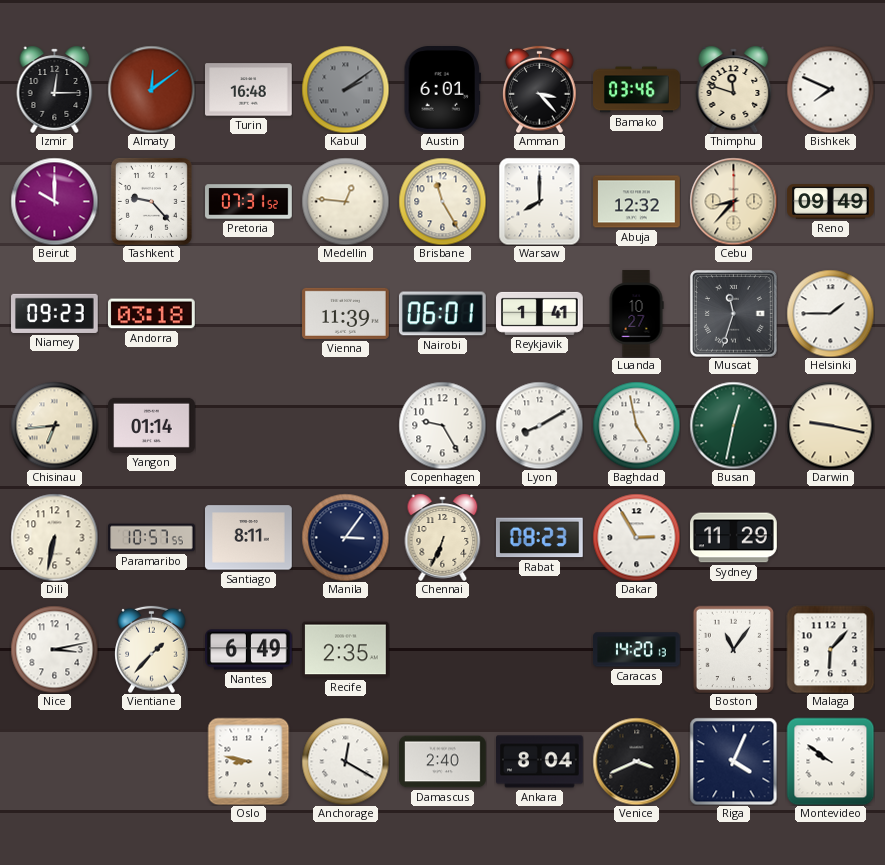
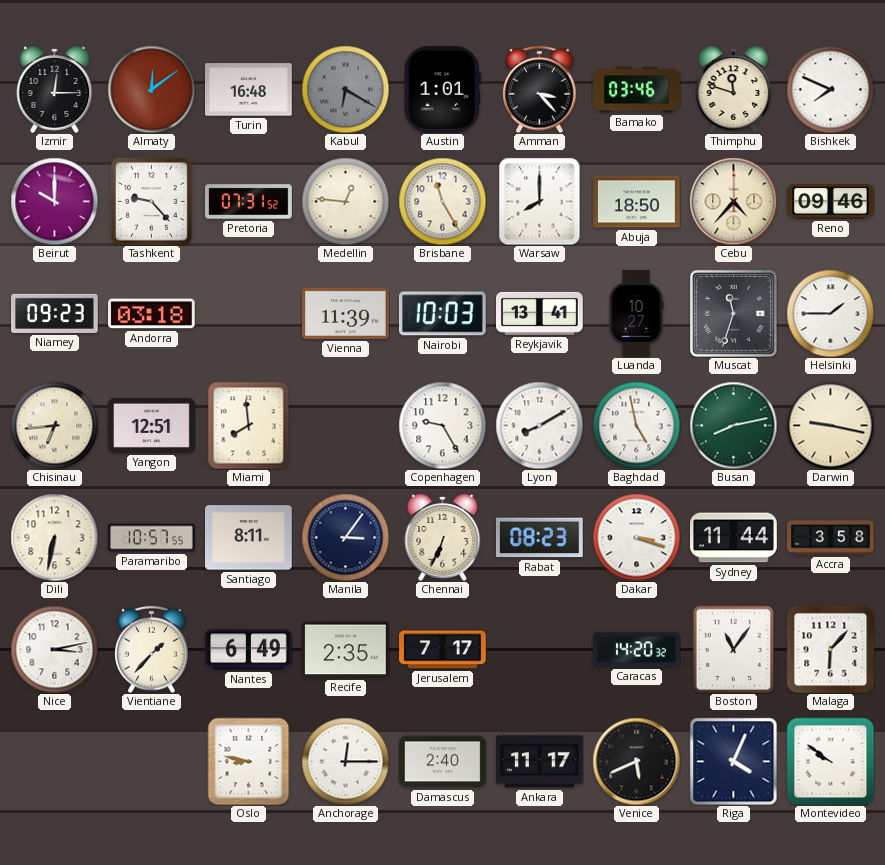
Kabul: 2:09 -> 6:20
Austin: 6:01 -> 1:01
Abuja: 12:32 -> 18:50
Cebu: 8:37 -> 4:37
Reno: 09:49 -> 09:46
Nairobi: 06:01 -> 10:03
Reykjavik: 1:41 -> 13:41
Yangon: 01:14 -> 12:51
Miami: none -> 7:59
Busan: 12:32 -> 8:13
Dakar: 2:55 -> 3:18
Sydney: 11:29 -> 11:44
Accra: none -> 3:58
Jerusalem: none -> 7:17
Caracas: 14:20:13 -> 14:20:32
Anchorage: 12:20 -> 12:15
Ankara: 8:04 -> 11:17
Venice: 3:41 -> 5:41
